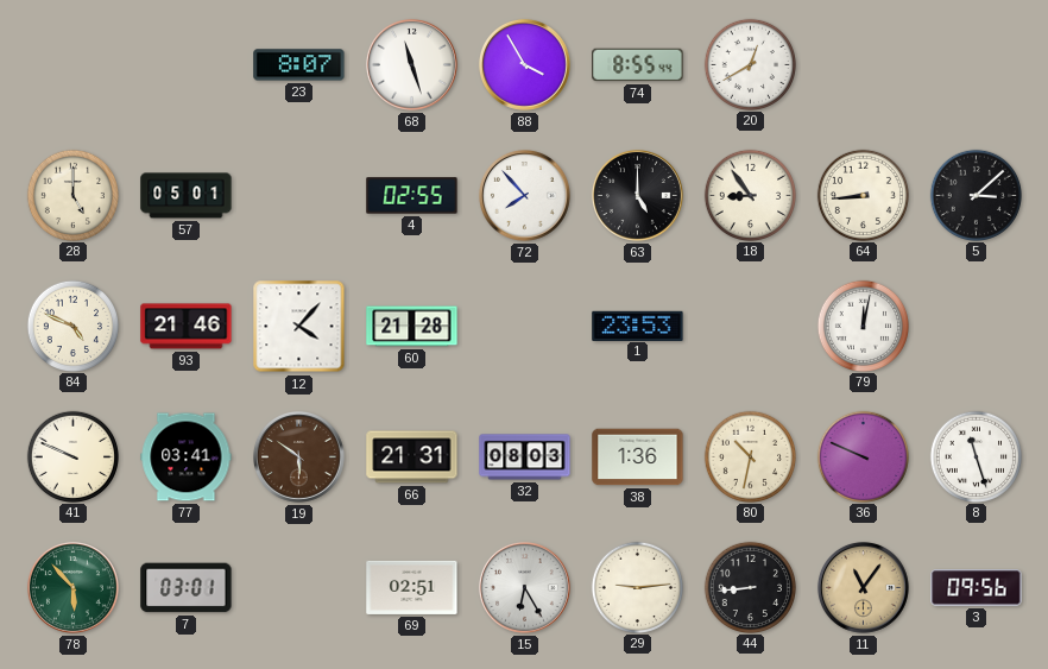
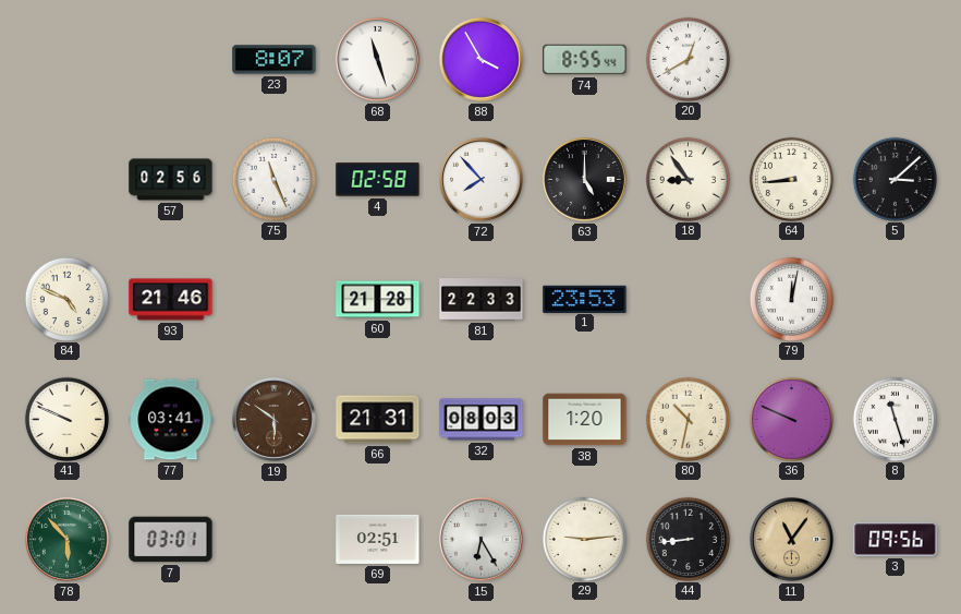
28: 5:00 -> none
57: 05:01 -> 02:56
75: none -> 11:26
4: 02:55 -> 02:58
12: 4:07 -> none
81: none -> 22:33
38: 1:36 -> 1:20
